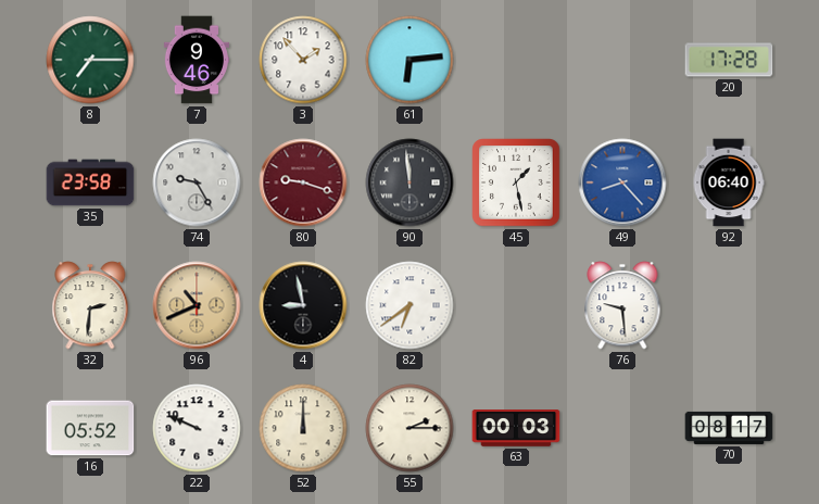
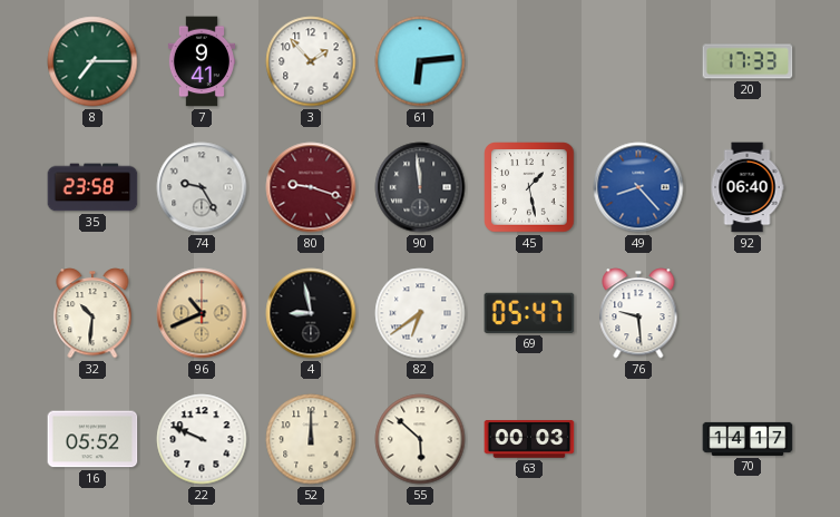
7: 9:46 -> 9:41
20: 17:28 -> 17:33
32: 2:31 -> 10:31
69: none -> 05:47
55: 2:15 -> 5:52
70: 08:17 -> 14:17
